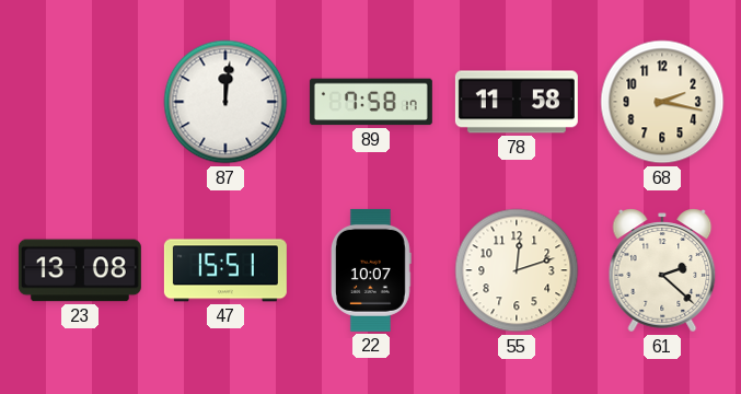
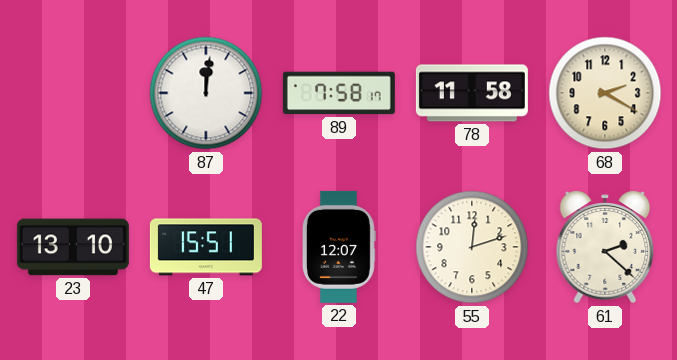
68: 2:17 -> 2:20
23: 13:08 -> 13:10
22: 10:07 -> 12:07
